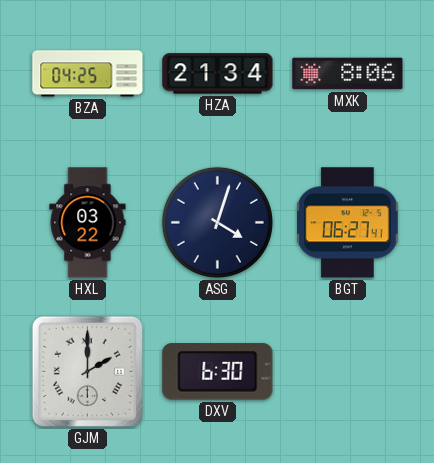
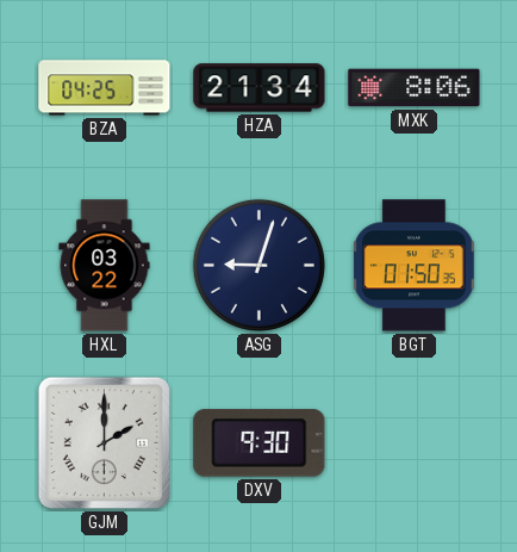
ASG: 4:03 -> 9:03
BGT: 06:27 -> 01:50
DXV: 6:30 -> 9:30
